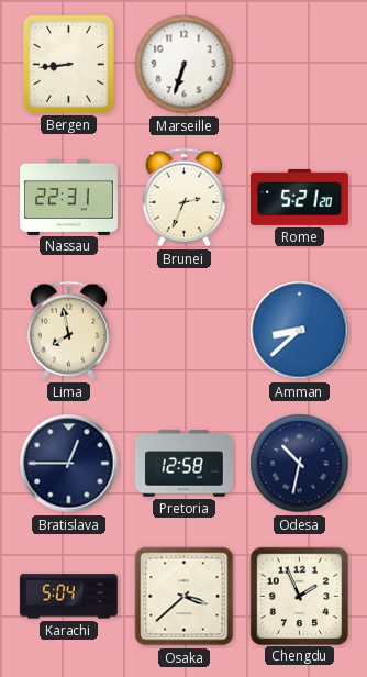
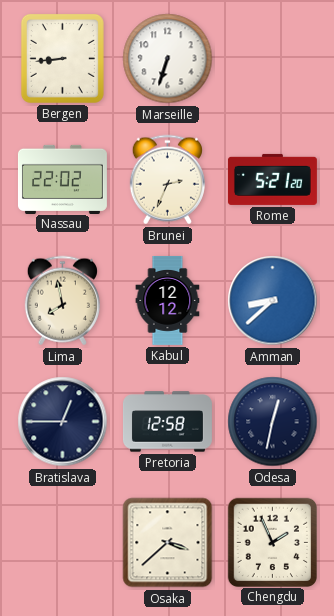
Nassau: 22:31 -> 22:02
Kabul: none -> 12:12
Odesa: 10:32 -> 12:32
Karachi: 5:04 -> none
